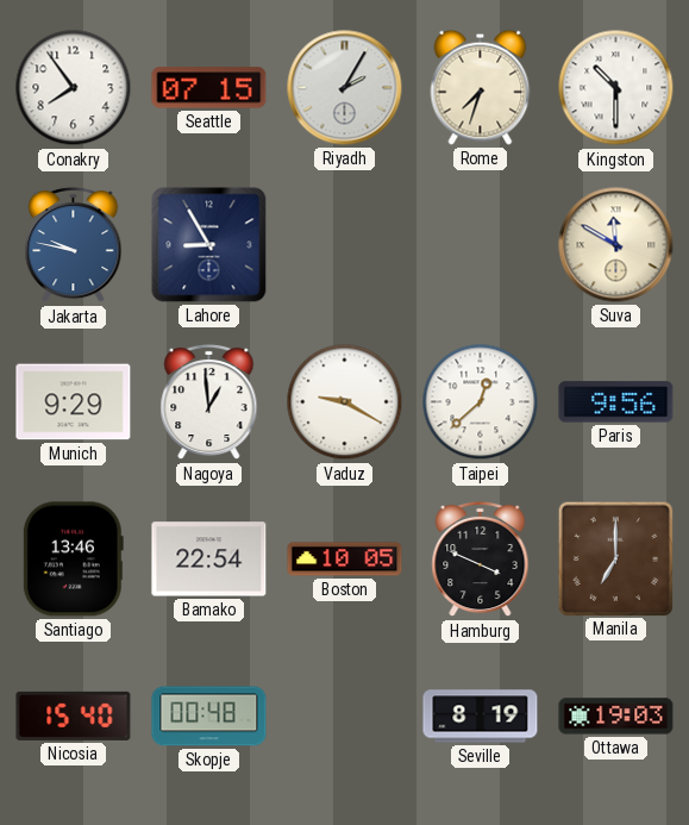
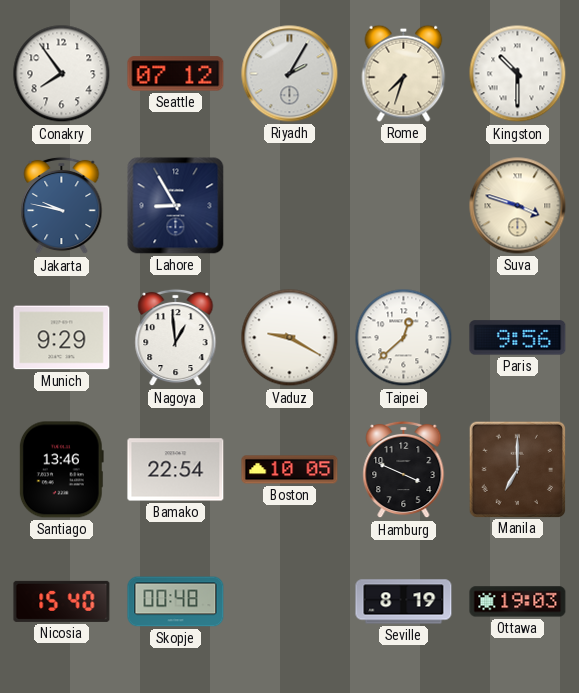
Seattle: 07:15 -> 07:12
Suva: 11:50 -> 3:48
